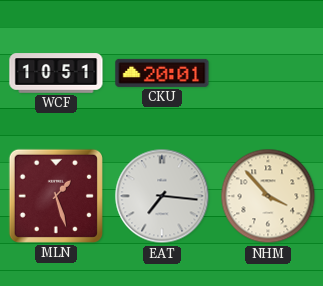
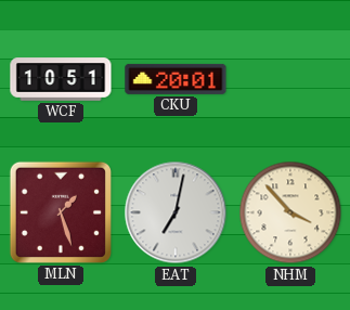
EAT: 7:16 -> 7:02
